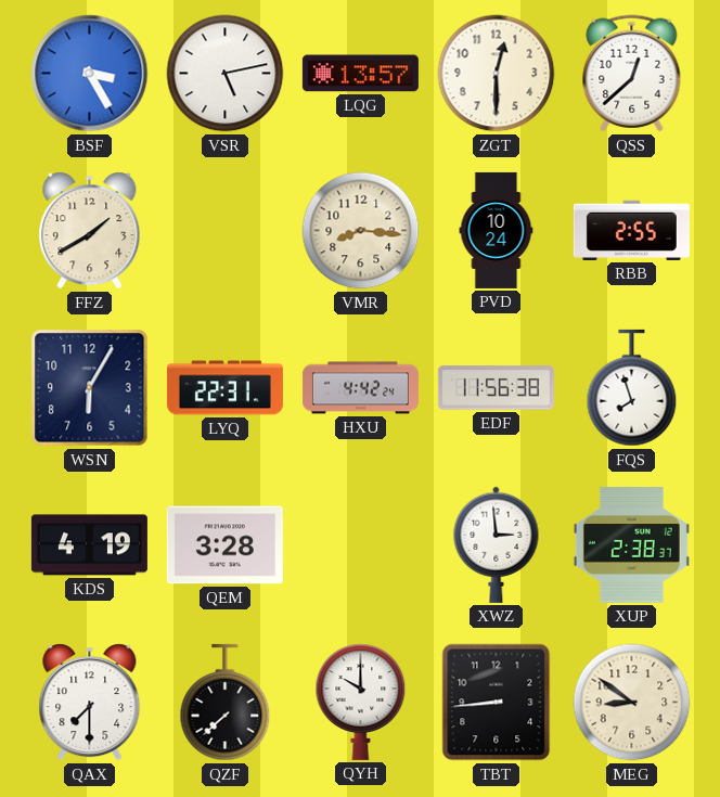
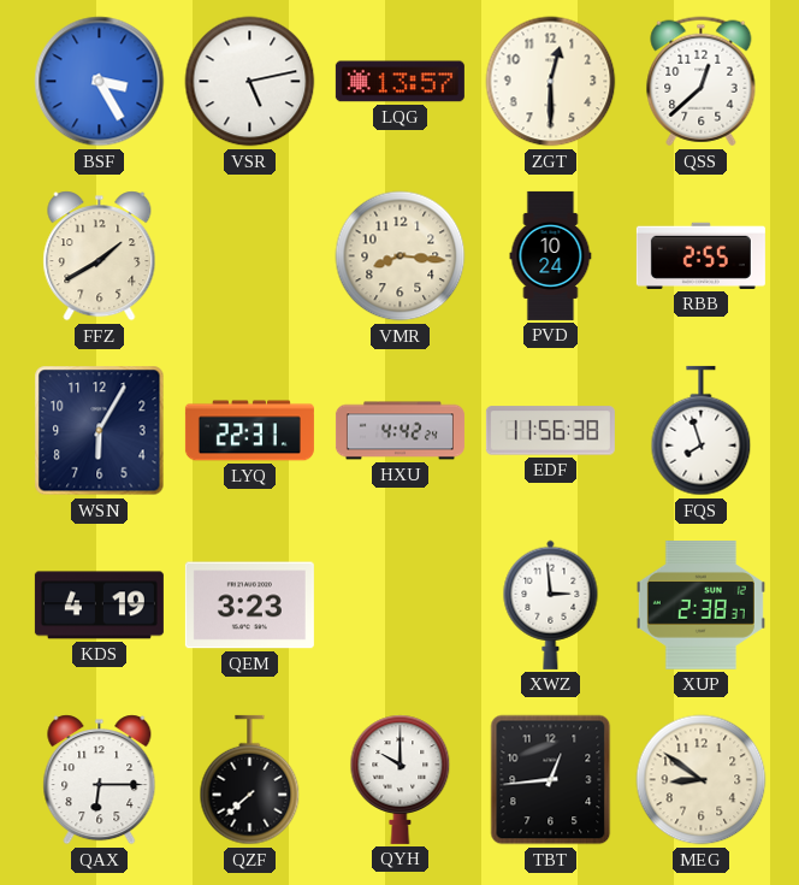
QEM: 3:28 -> 3:23
QAX: 7:30 -> 6:15
TBT: 8:44 -> 12:44
